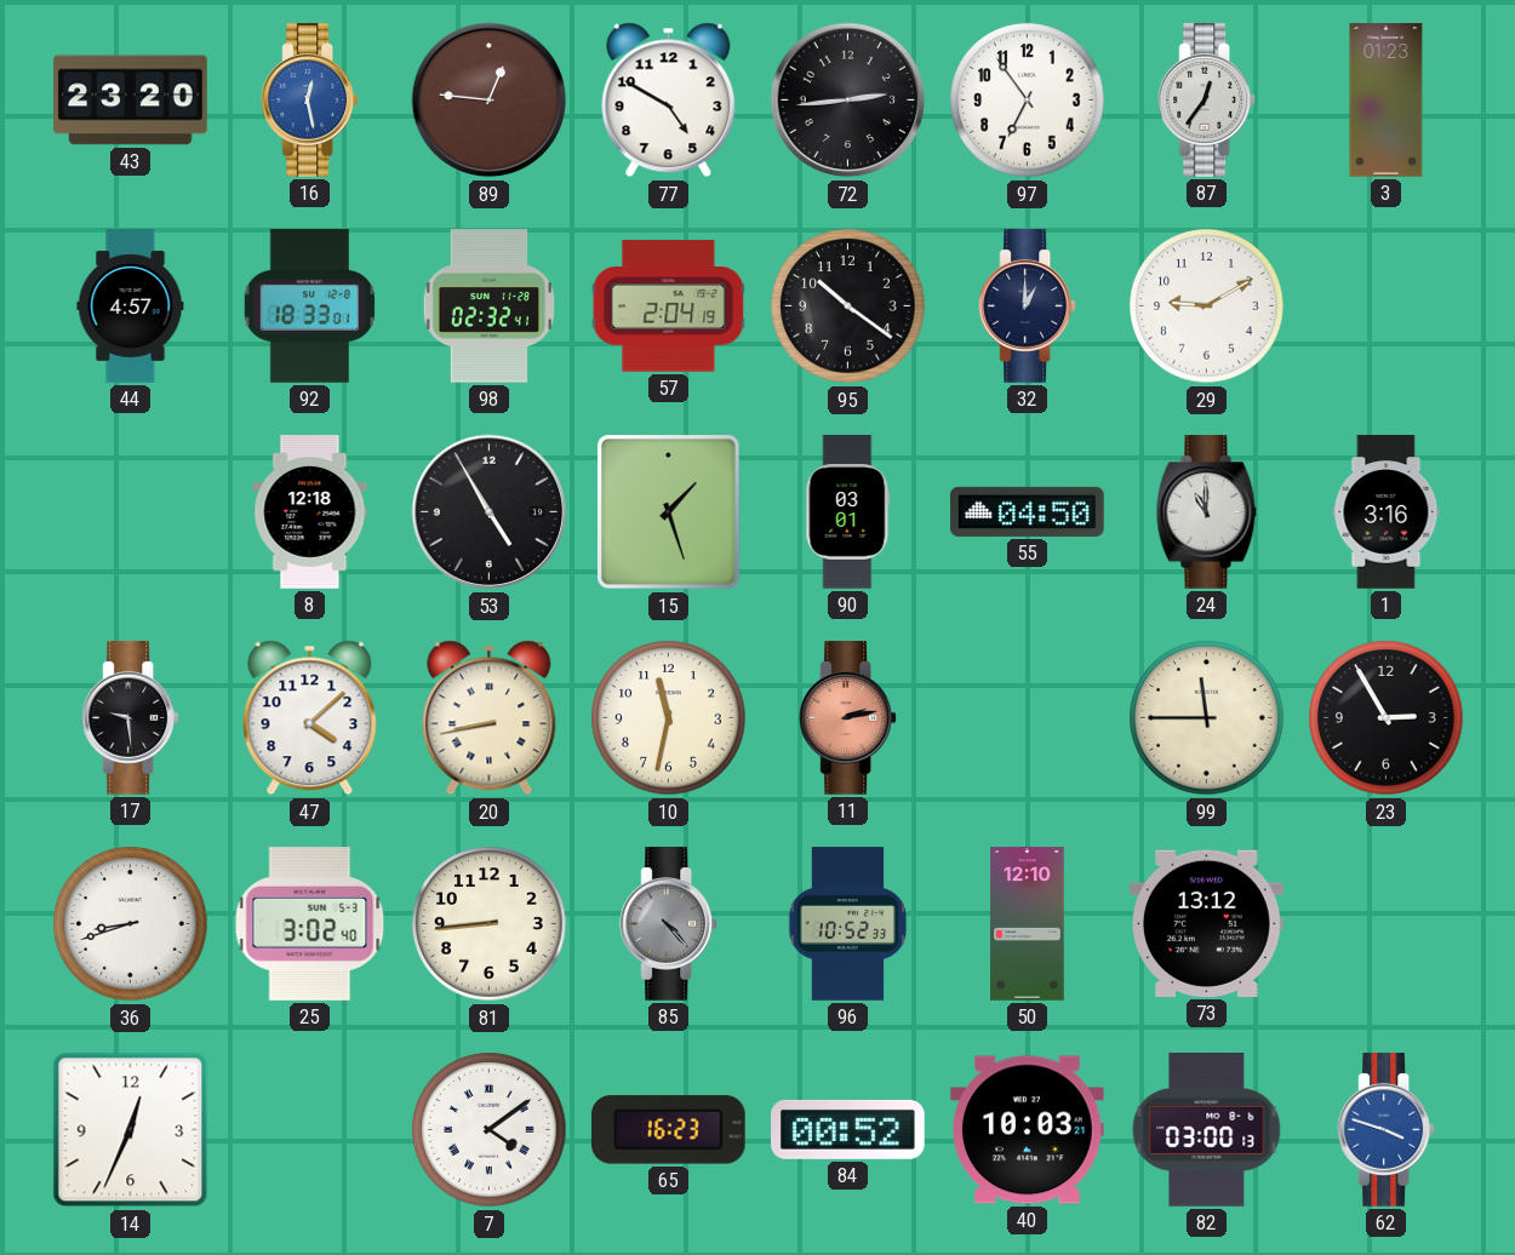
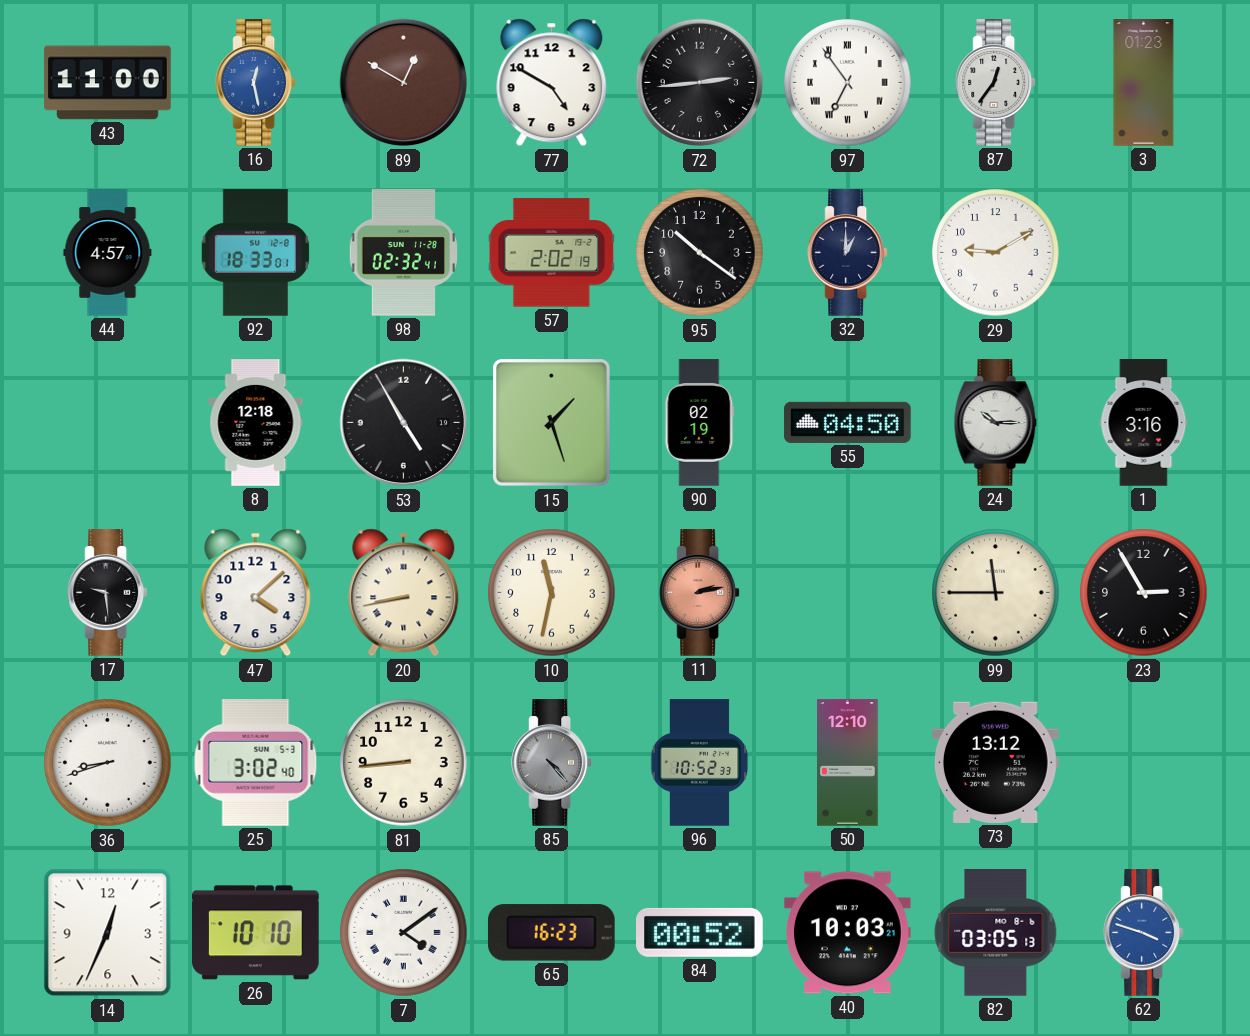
43: 23:20 -> 11:00
89: 12:46 -> 12:50
97 numerals: Arabic -> Roman
57: 2:04 -> 2:02
90: 03:01 -> 02:19
24: 11:00 -> 10:15
26: none -> 10:10
82: 03:00 -> 03:05
